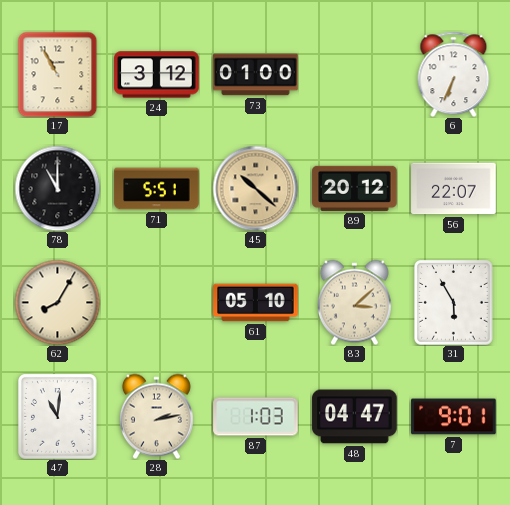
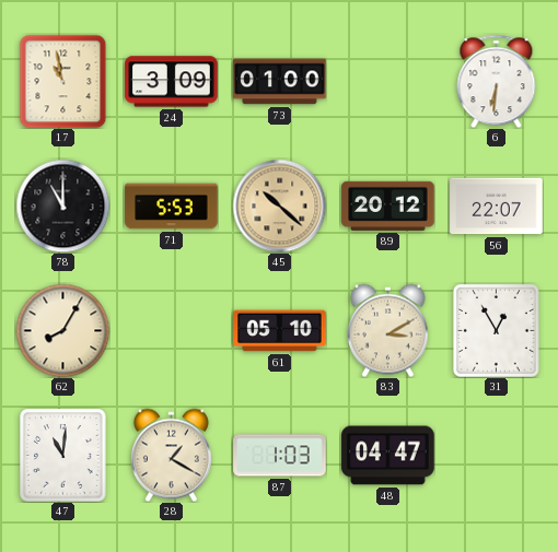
17: 10:55 -> 10:58
24: 3:12 -> 3:09
6: 6:34 -> 6:31
71: 5:51 -> 5:53
83: 3:08 -> 3:10
31: 5:55 -> 12:55
28: 2:13 -> 1:20
7: 9:01 -> none
